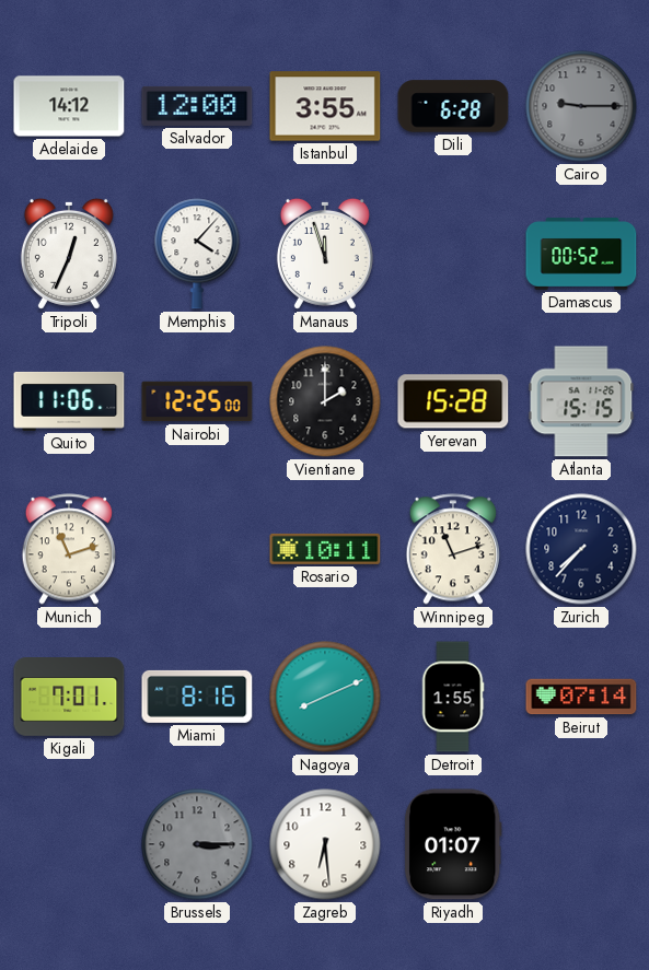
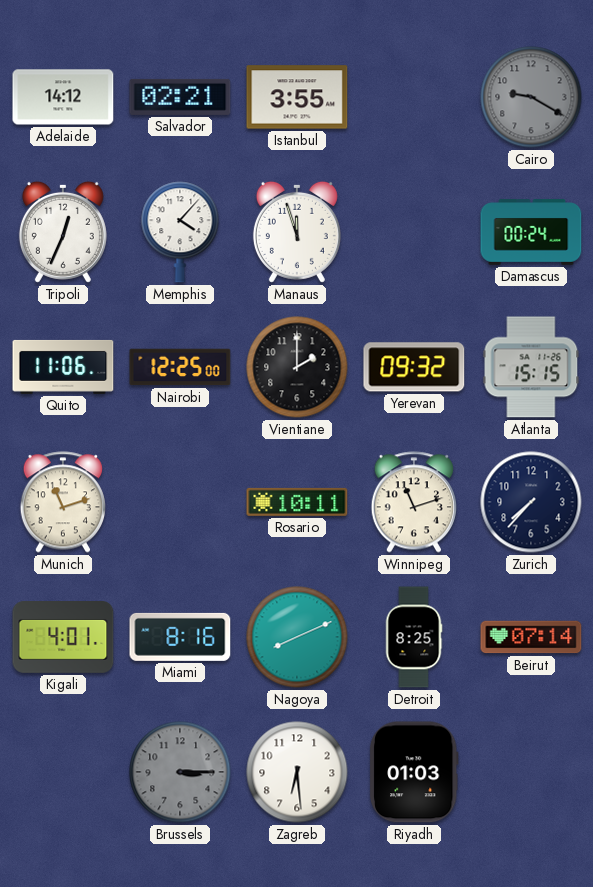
Salvador: 12:00 -> 02:21
Dili: 6:28 -> none
Cairo: 9:15 -> 9:20
Damascus: 00:52 -> 00:24
Yerevan: 15:28 -> 09:32
Kigali: 7:01 -> 4:01
Detroit: 1:55 -> 8:25
Riyadh: 01:07 -> 01:03
